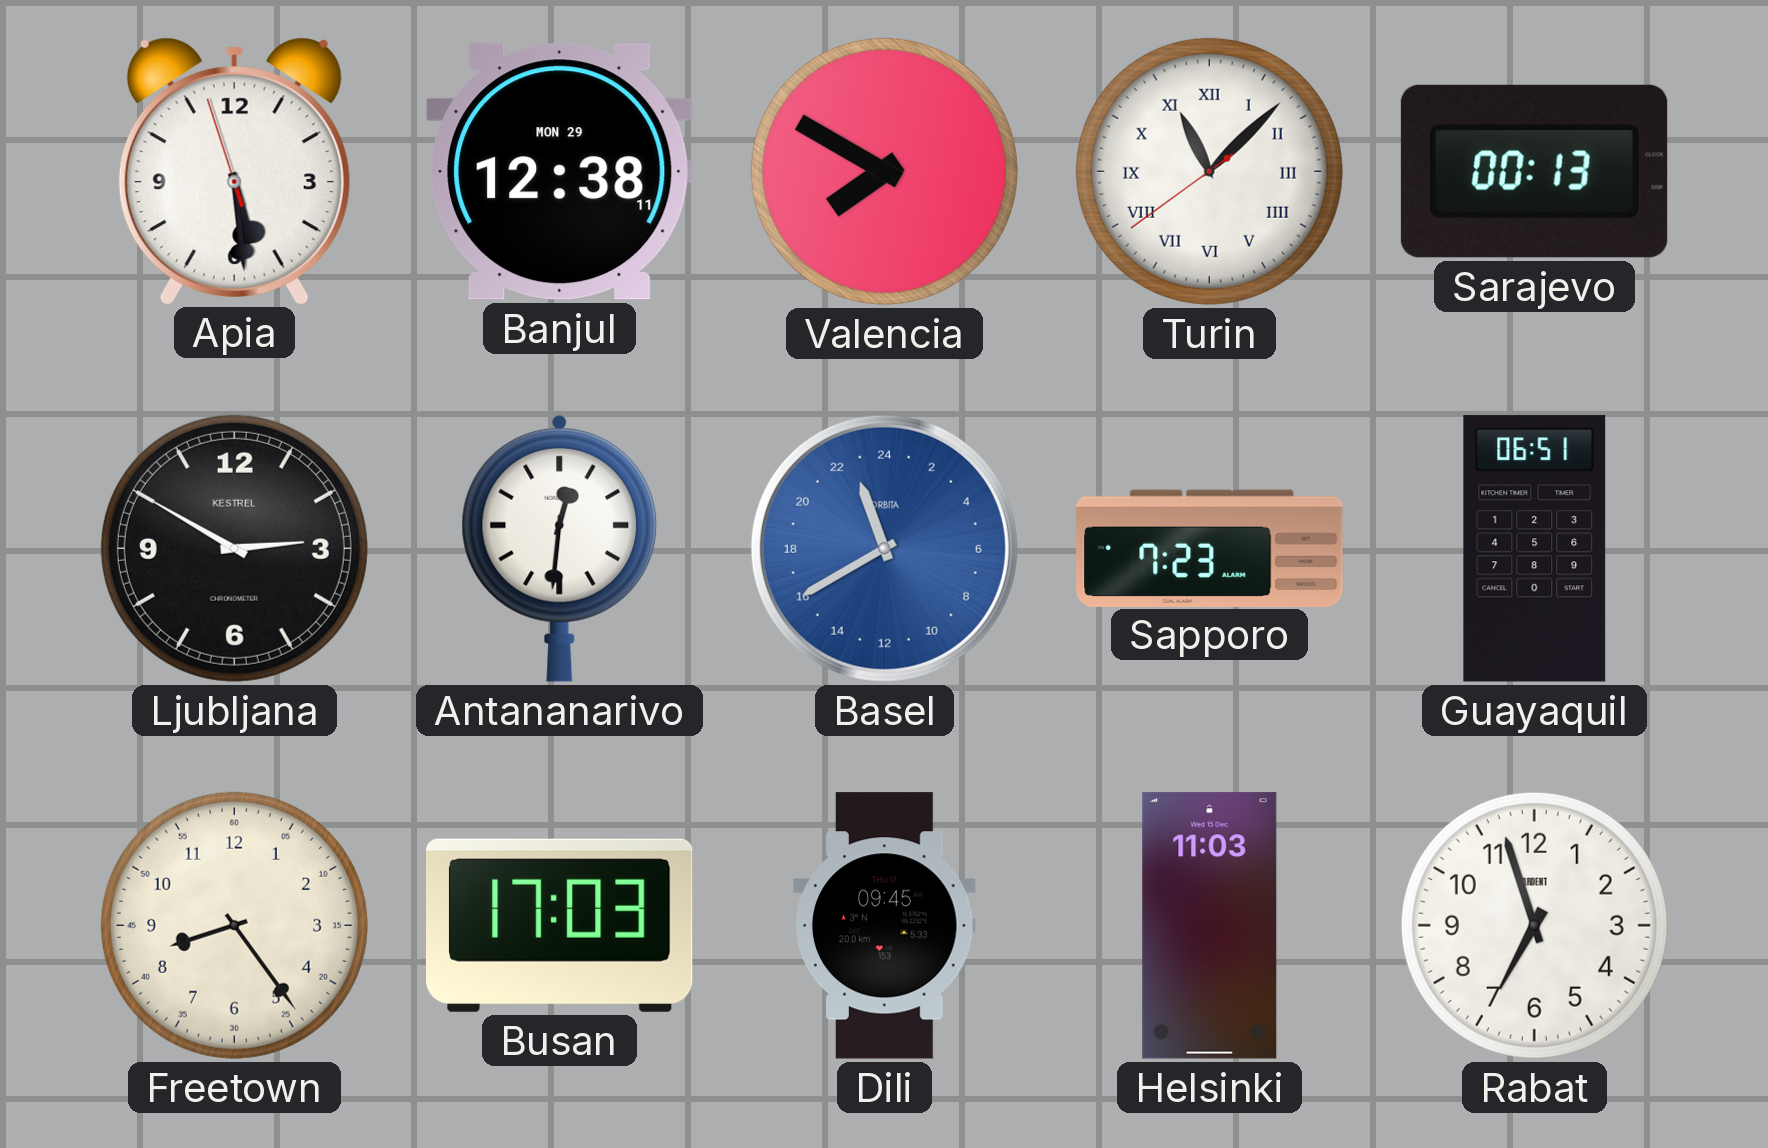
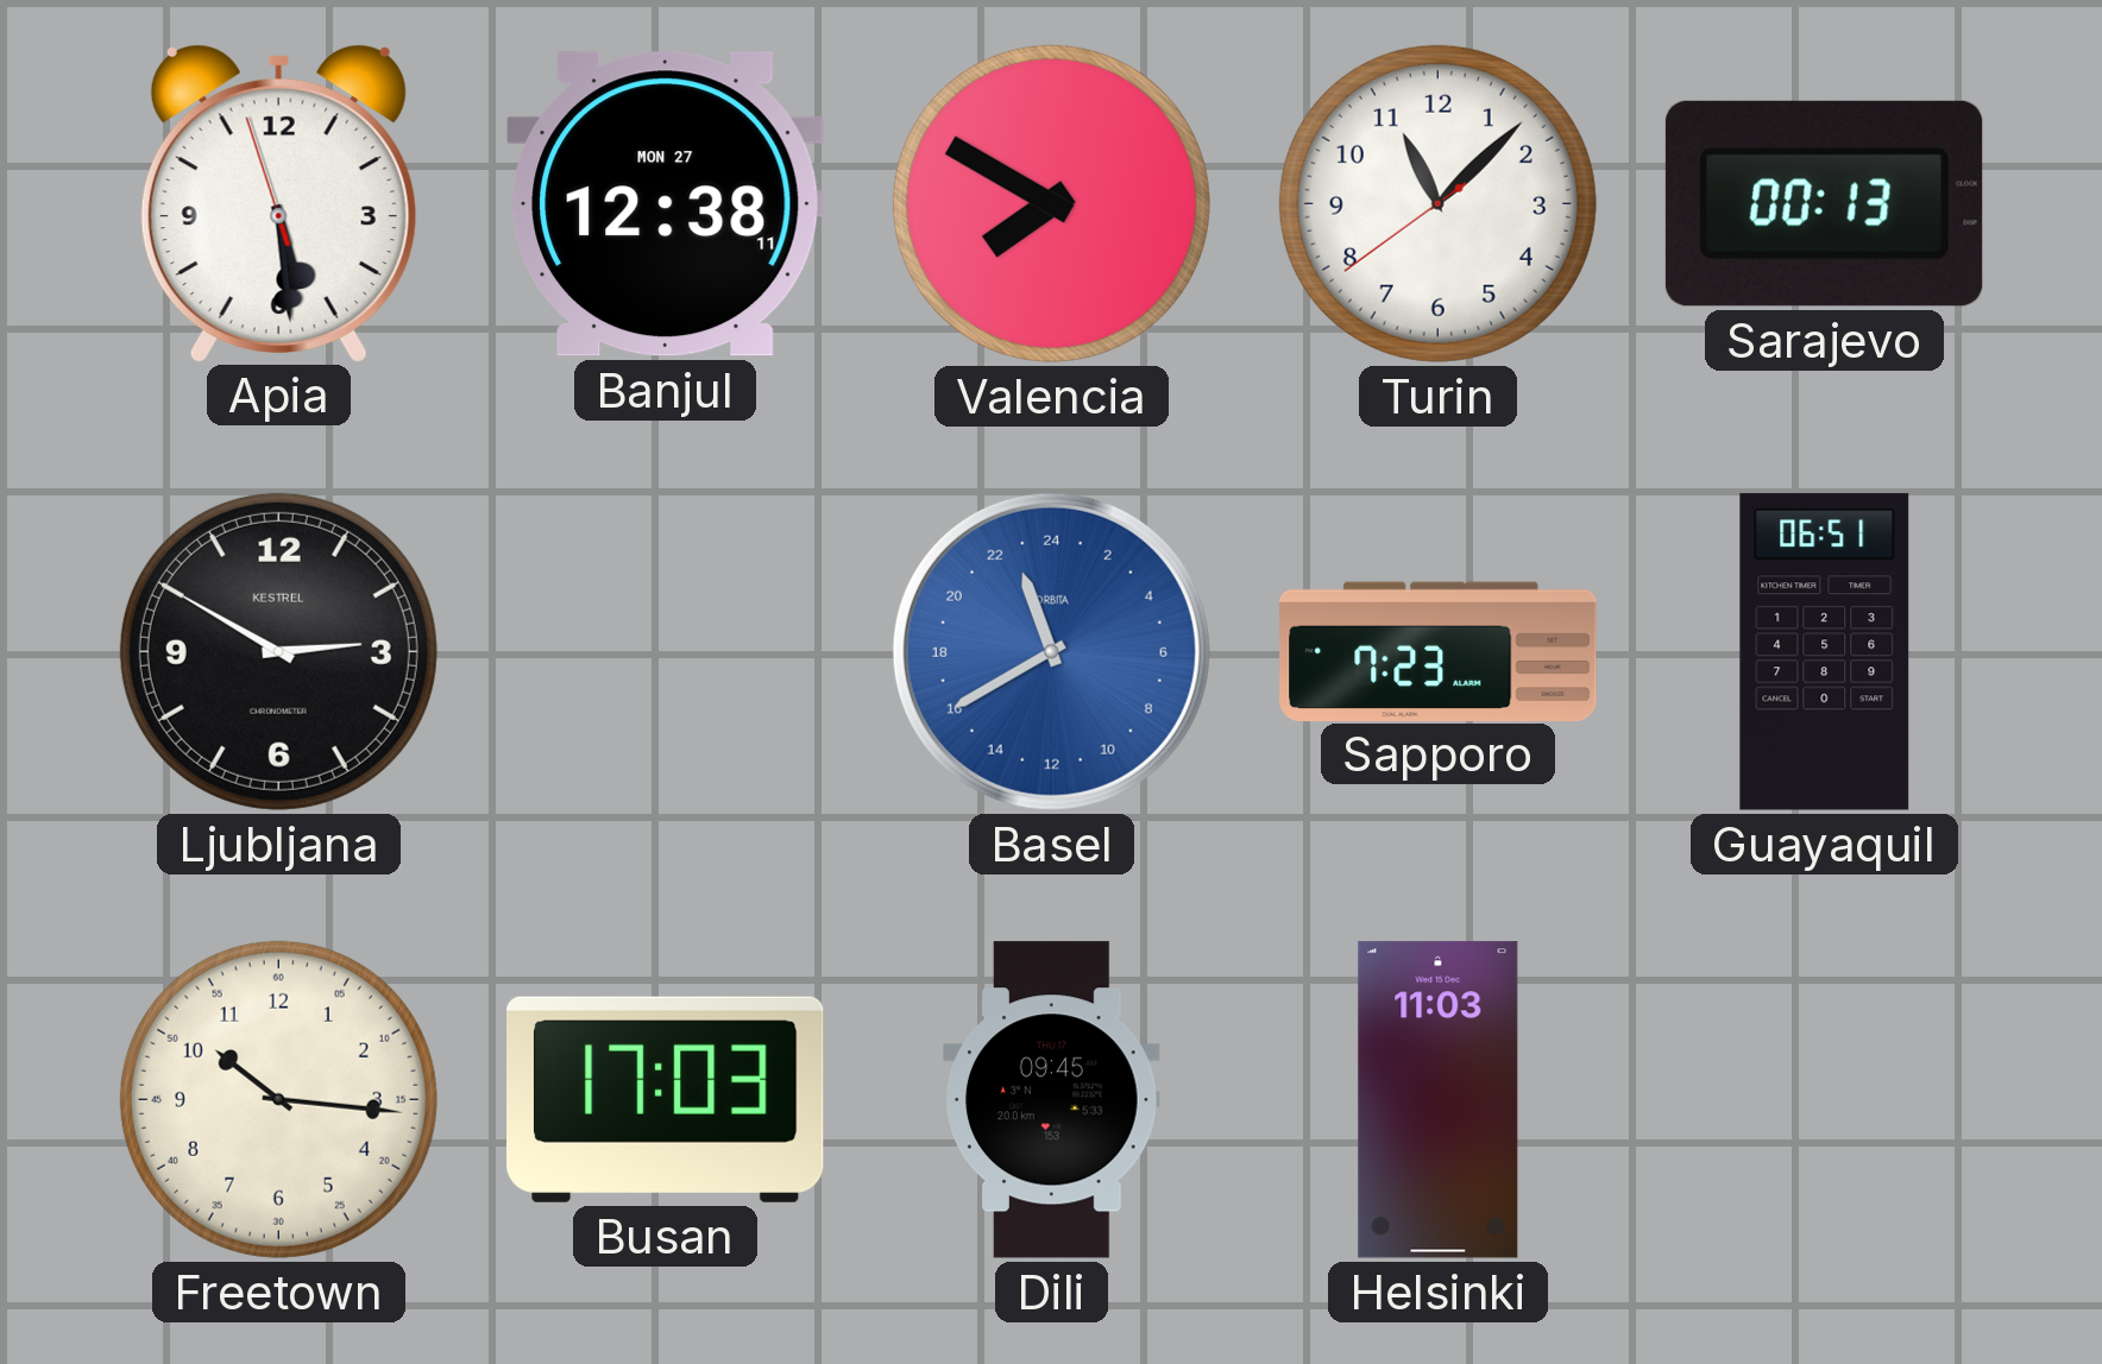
Banjul date: MON 29 -> MON 27
Turin numerals: Roman -> Arabic
Antananarivo: 12:31 -> none
Freetown: 8:24 -> 10:16
Rabat: 6:57 -> none
